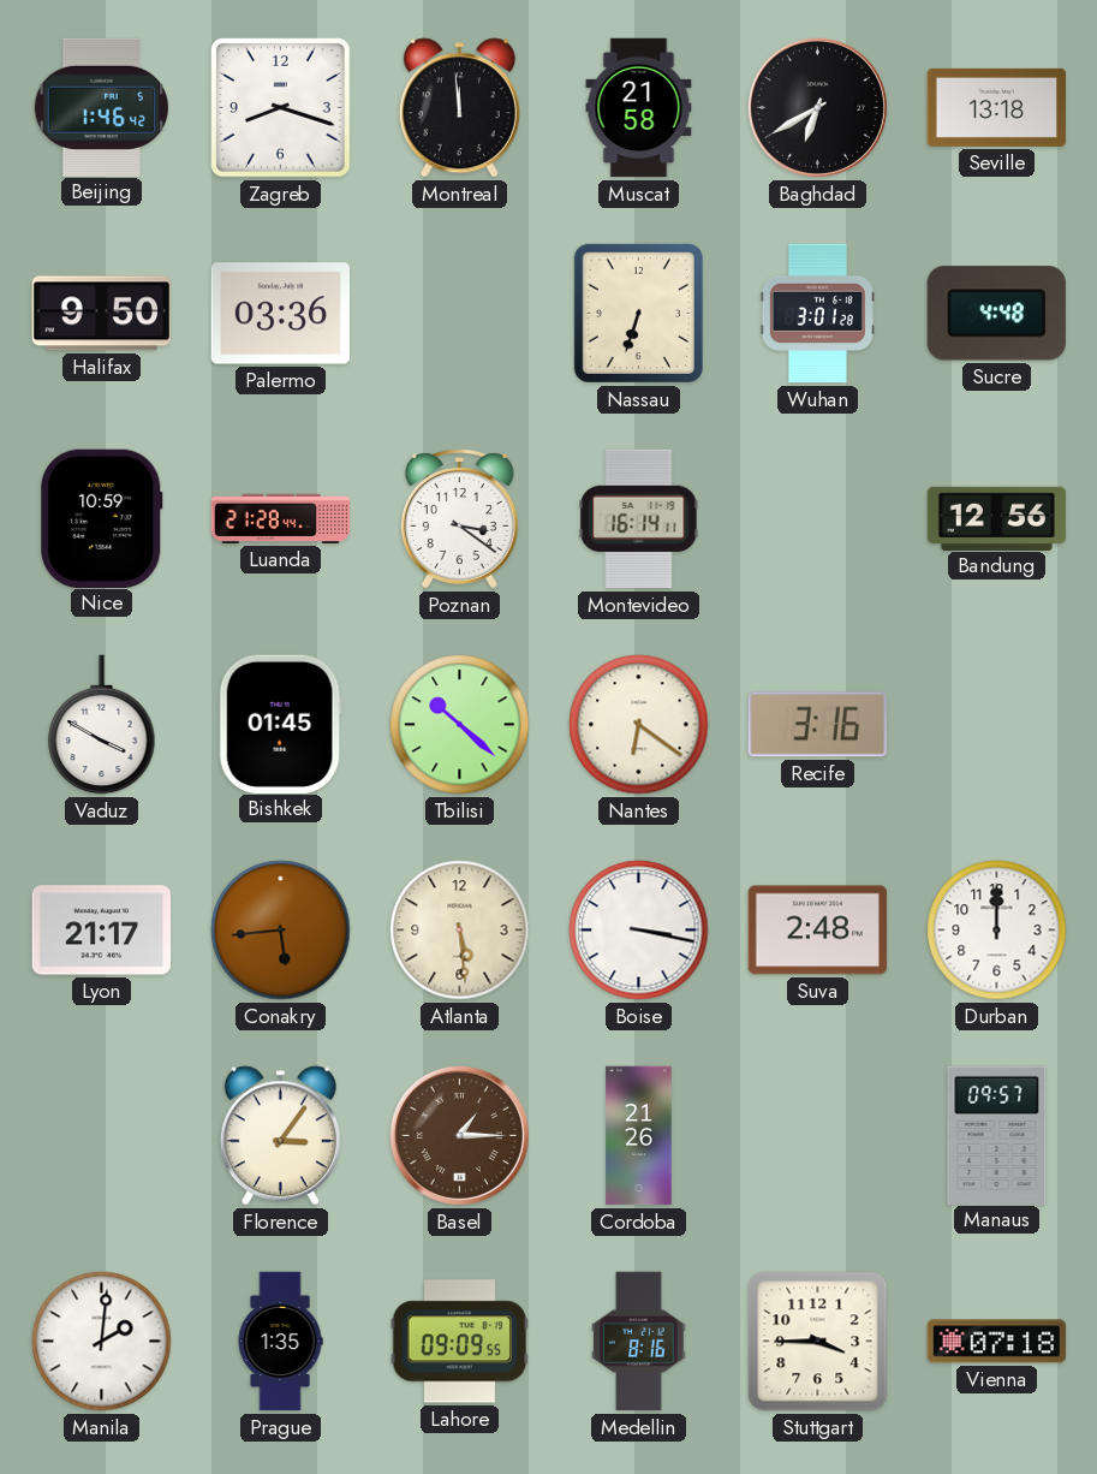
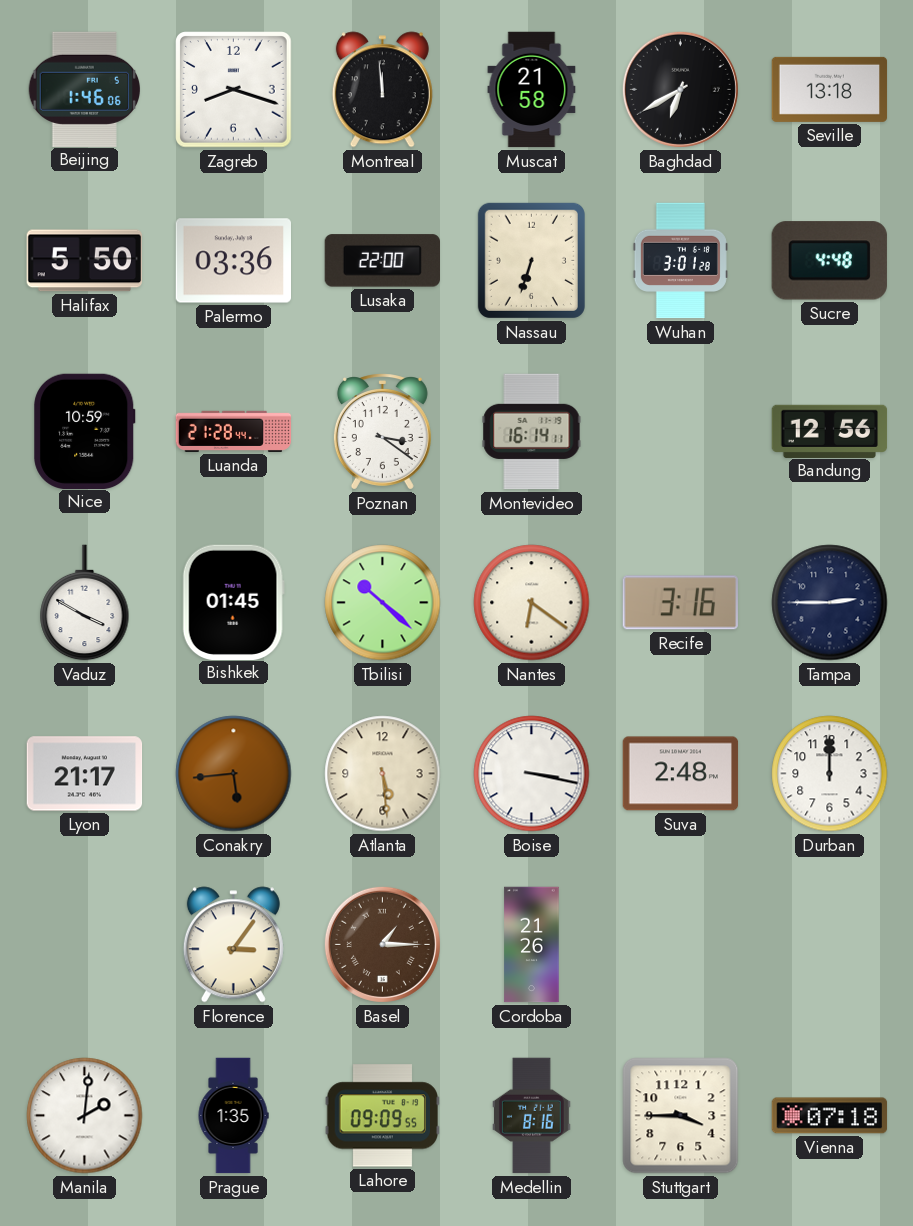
Beijing: 1:46:42 -> 1:46:06
Halifax: 9:50 -> 5:50
Lusaka: none -> 22:00
Tampa: none -> 2:45
Manaus: 09:57 -> none
